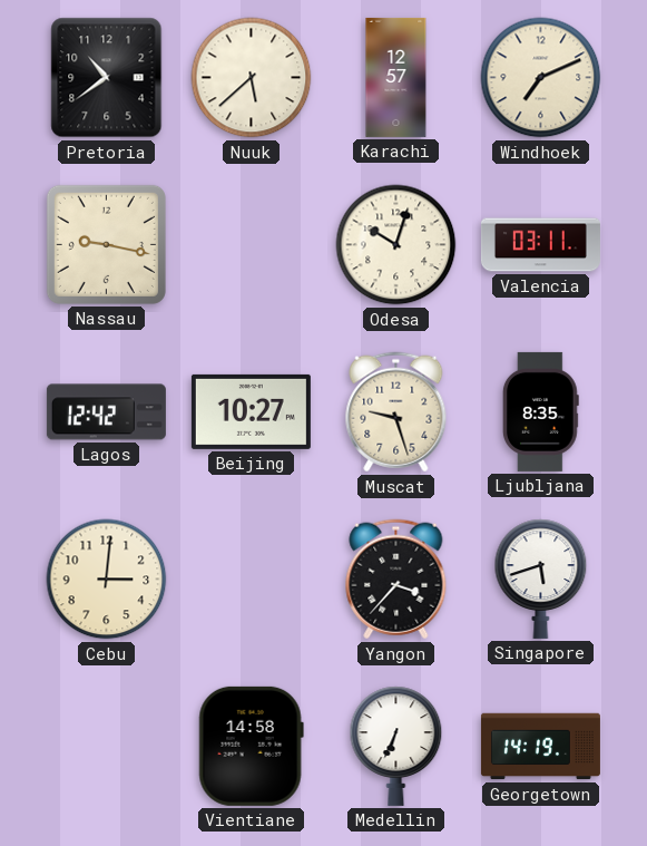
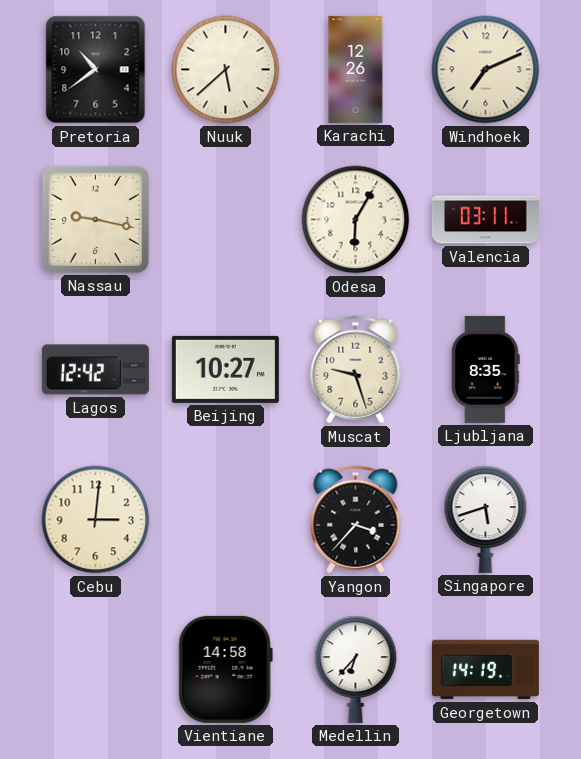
Karachi: 12:57 -> 12:26
Odesa: 10:03 -> 6:05
Medellin: 6:34 -> 6:37
